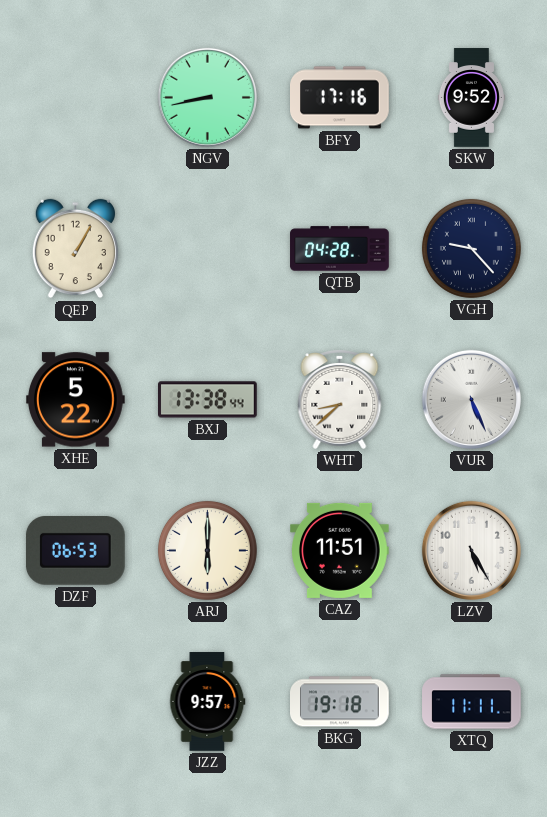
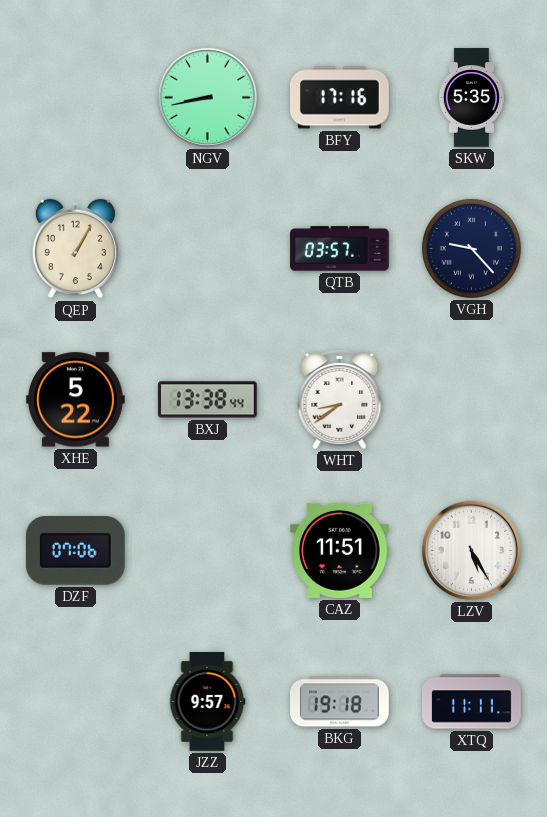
SKW: 9:52 -> 5:35
QTB: 04:28 -> 03:57
WHT: 8:38 -> 8:39
VUR: 5:26 -> none
DZF: 06:53 -> 07:06
ARJ: 6:00 -> none
